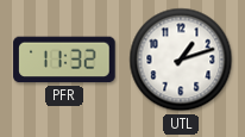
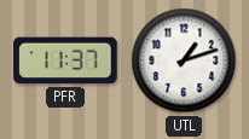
PFR: 11:32 -> 11:37
